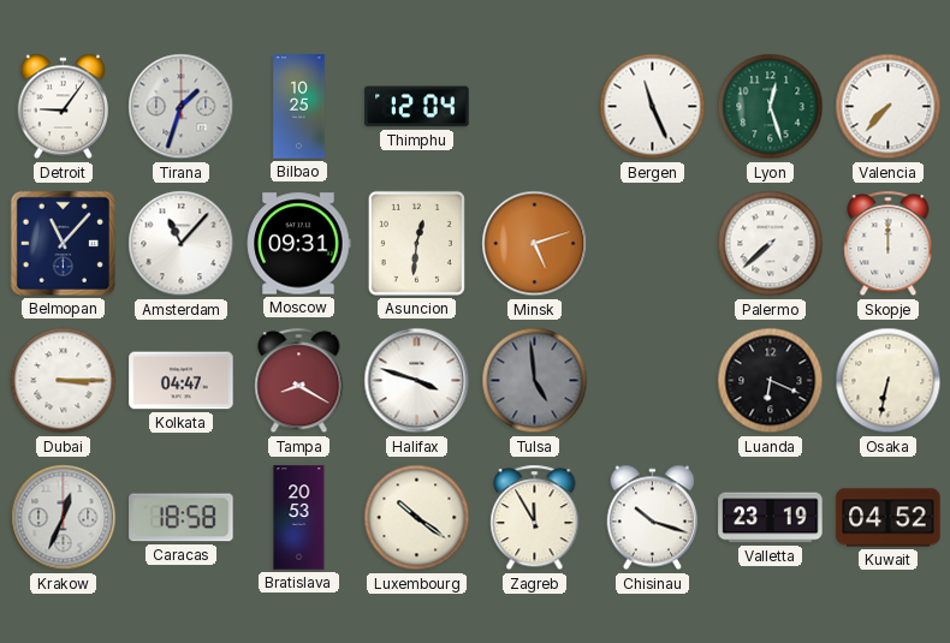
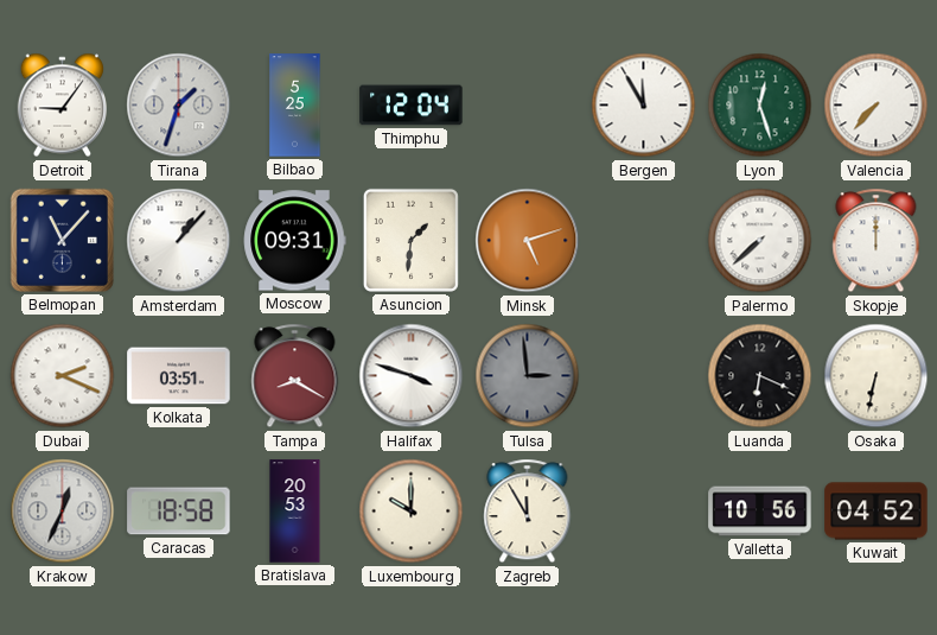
Bilbao: 10:25 -> 5:25
Bergen: 11:26 -> 11:55
Amsterdam: 11:07 -> 1:07
Asuncion: 12:31 -> 1:31
Dubai: 3:15 -> 2:19
Kolkata: 04:47 -> 03:51
Tulsa: 4:59 -> 2:59
Luxembourg: 10:21 -> 10:00
Chisinau: 10:18 -> none
Valletta: 23:19 -> 10:56
